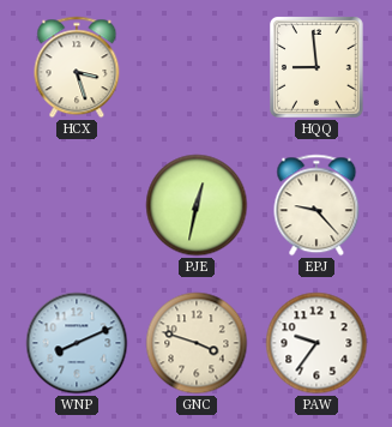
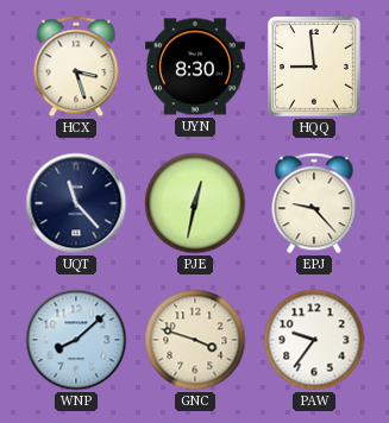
UYN: none -> 8:30
UQT: none -> 11:23
WNP: 8:11 -> 8:08
